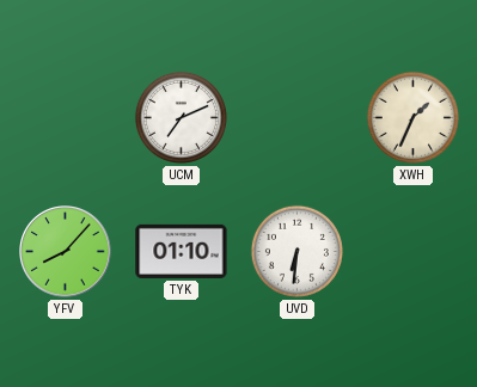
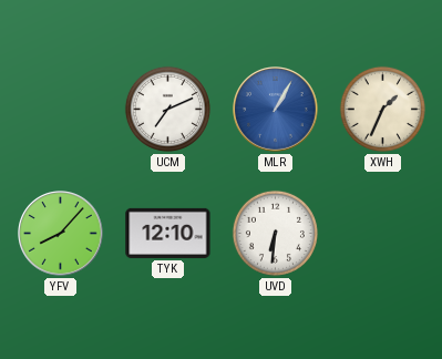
MLR: none -> 1:05
TYK: 01:10 -> 12:10
